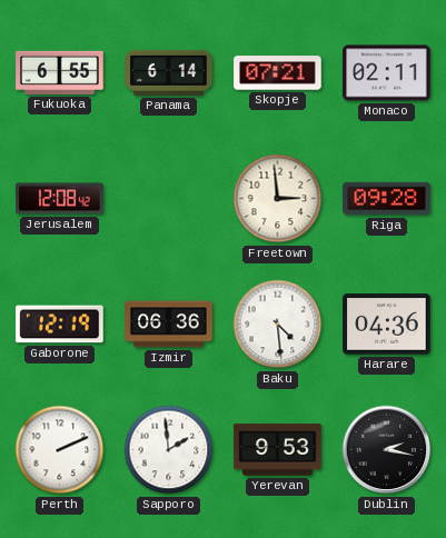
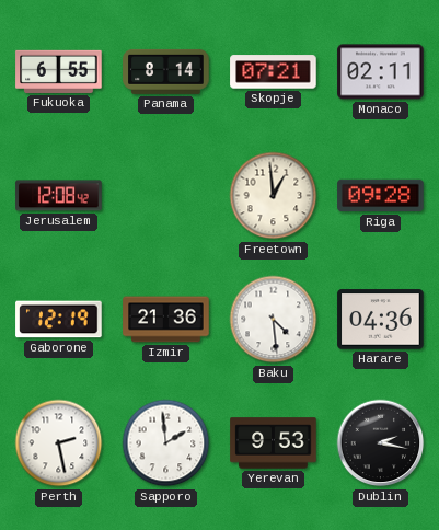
Panama: 6:14 -> 8:14
Freetown: 2:59 -> 12:59
Izmir: 06:36 -> 21:36
Perth: 2:11 -> 2:28
